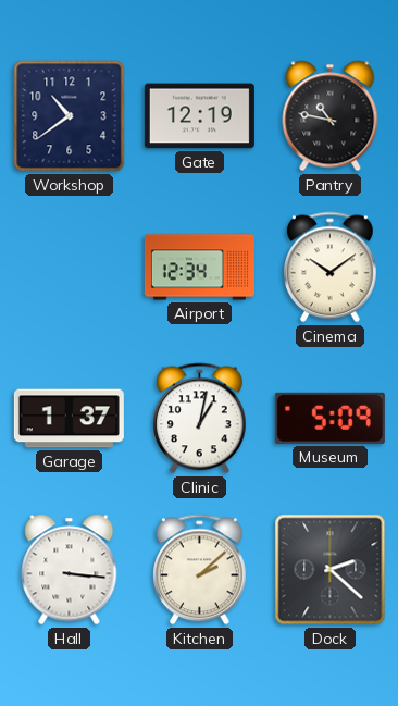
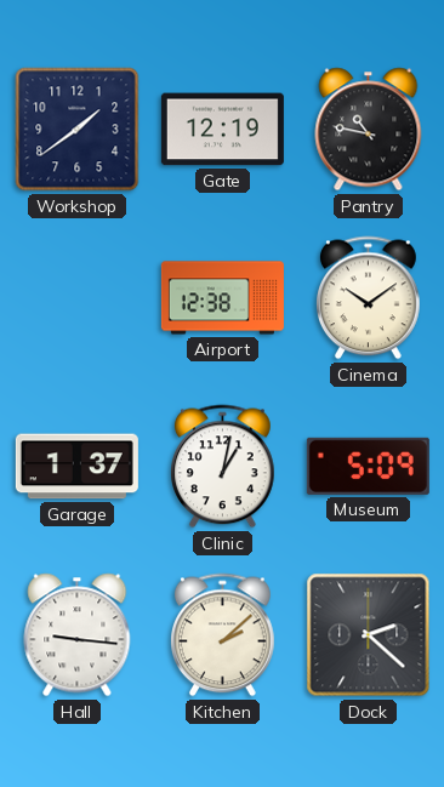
Workshop: 10:39 -> 1:39
Airport: 12:34 -> 12:38
Hall: 3:16 -> 9:16
